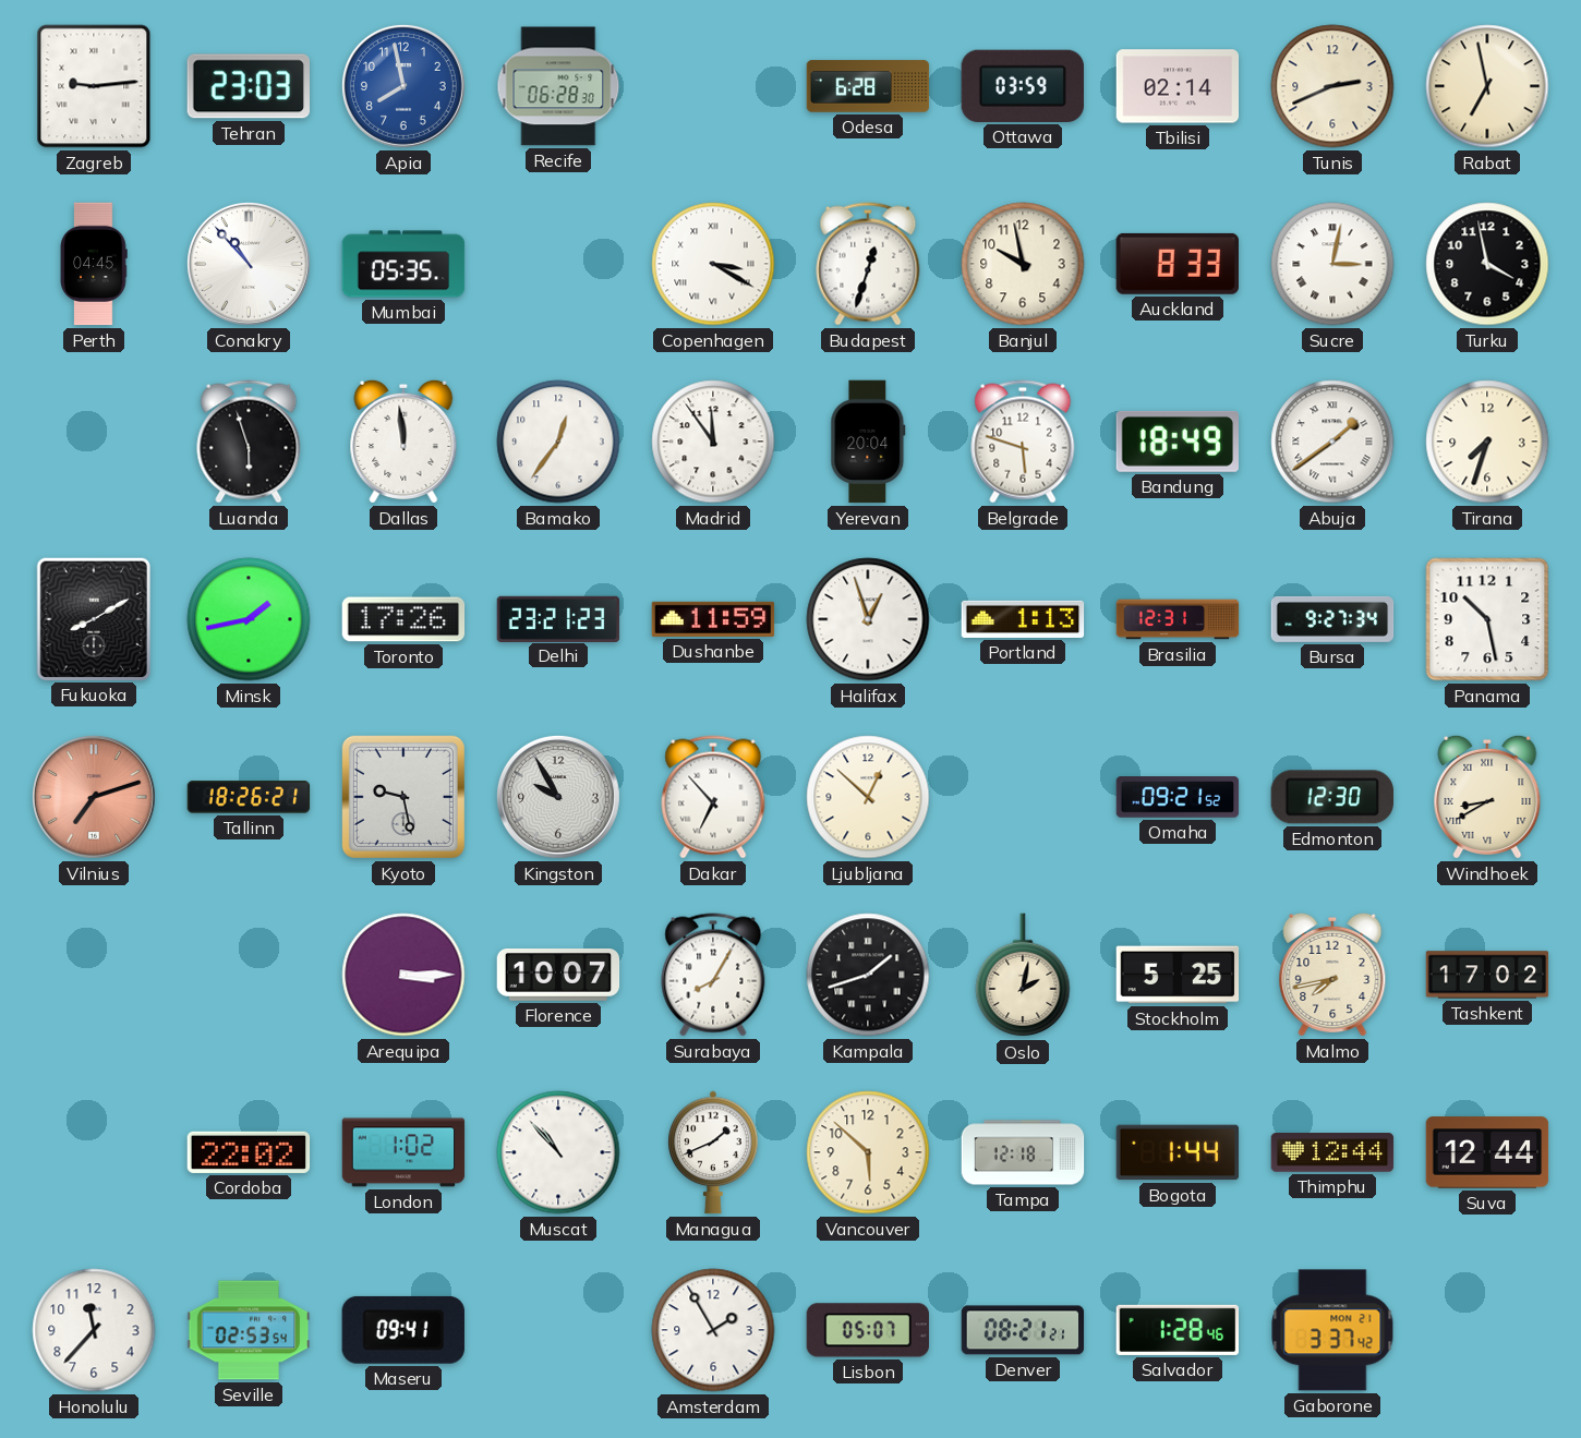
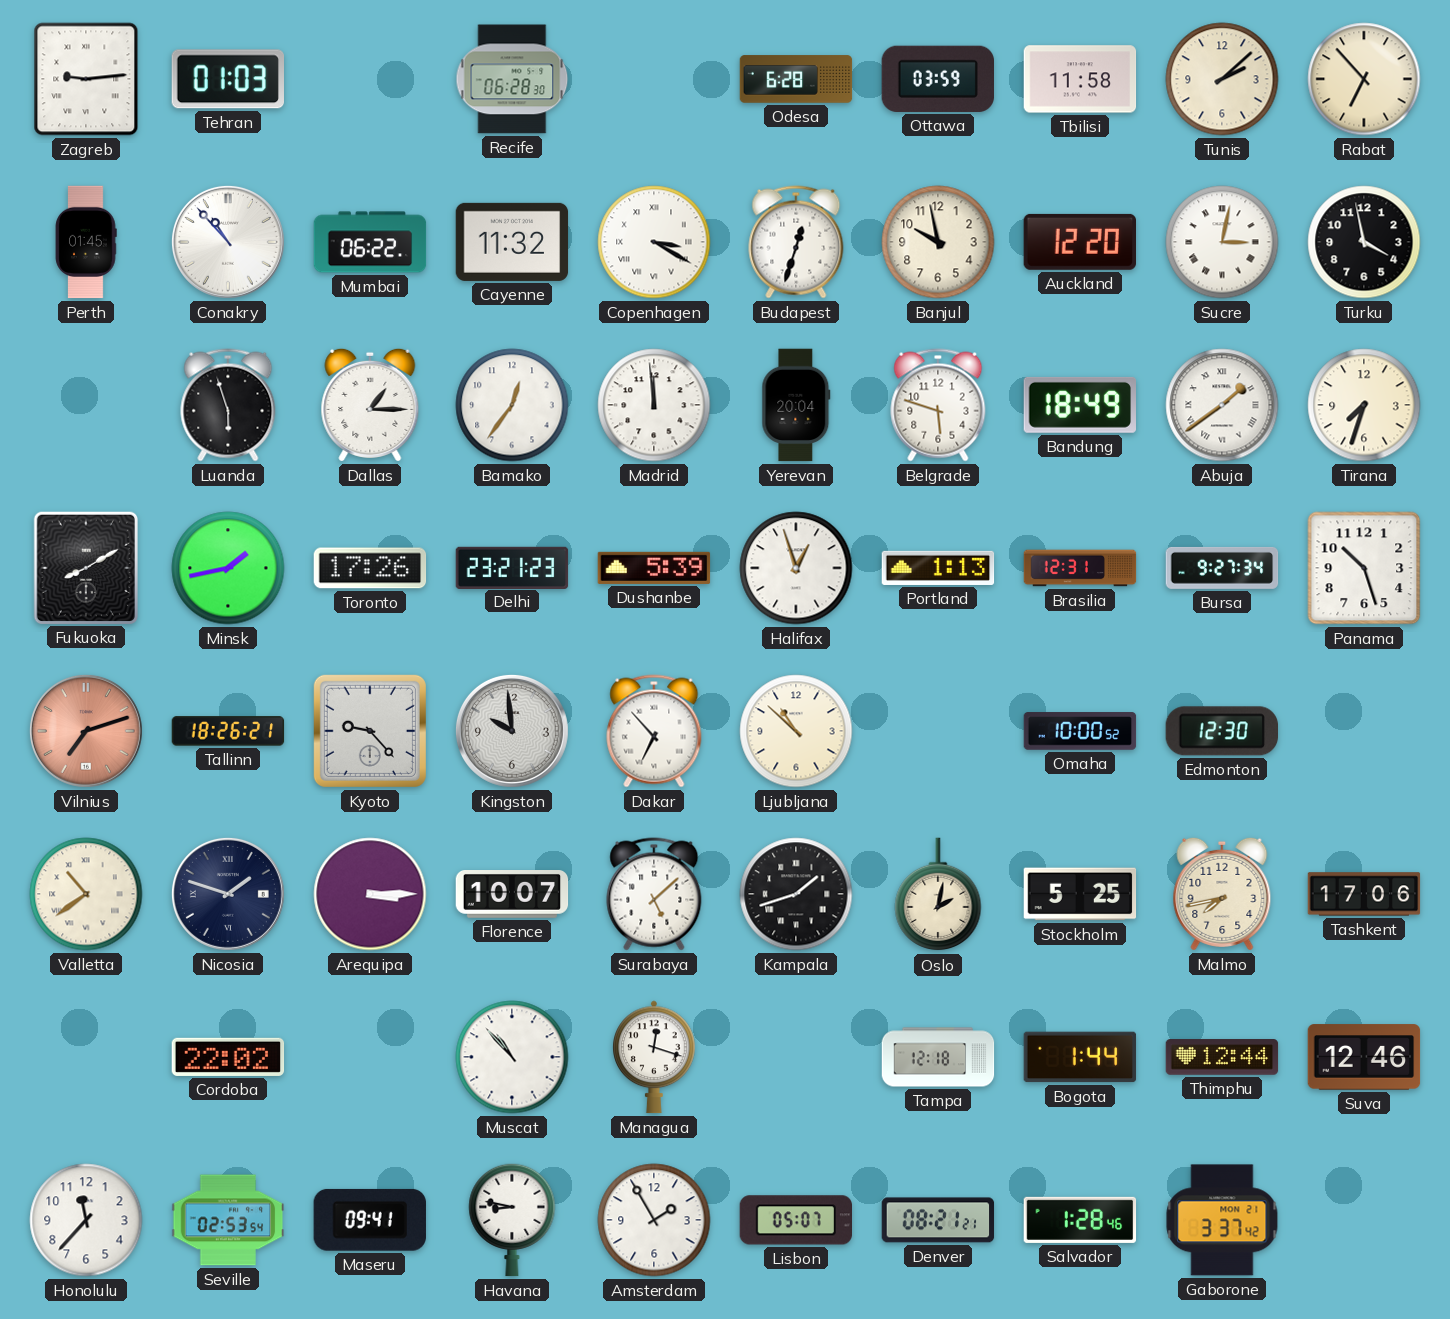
Tehran: 23:03 -> 01:03
Apia: 7:58 -> none
Tbilisi: 02:14 -> 11:58
Tunis: 2:41 -> 2:08
Rabat: 6:58 -> 6:53
Perth: 04:45 -> 01:45
Mumbai: 05:35 -> 06:22
Cayenne: none -> 11:32
Auckland: 8:33 -> 12:20
Dallas: 11:59 -> 1:15
Madrid: 11:54 -> 11:59
Dushanbe: 11:59 -> 5:39
Panama: 10:28 -> 10:27
Kyoto: 9:28 -> 9:23
Kingston: 9:55 -> 9:59
Ljubljana: 12:52 -> 10:52
Omaha: 09:21 -> 10:00
Windhoek: 8:40 -> none
Valletta: none -> 10:39
Nicosia: none -> 1:48
Surabaya: 8:05 -> 5:08
Tashkent: 17:02 -> 17:06
London: 1:02 -> none
Managua: 1:41 -> 12:18
Vancouver: 5:52 -> none
Suva: 12:44 -> 12:46
Havana: none -> 8:47
